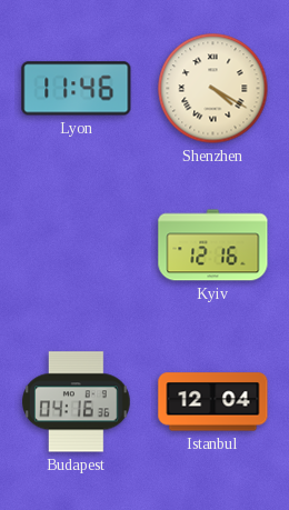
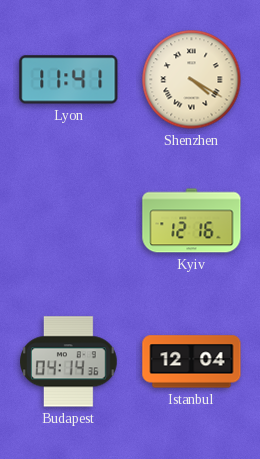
Lyon: 11:46 -> 11:41
Budapest: 04:16 -> 04:14
